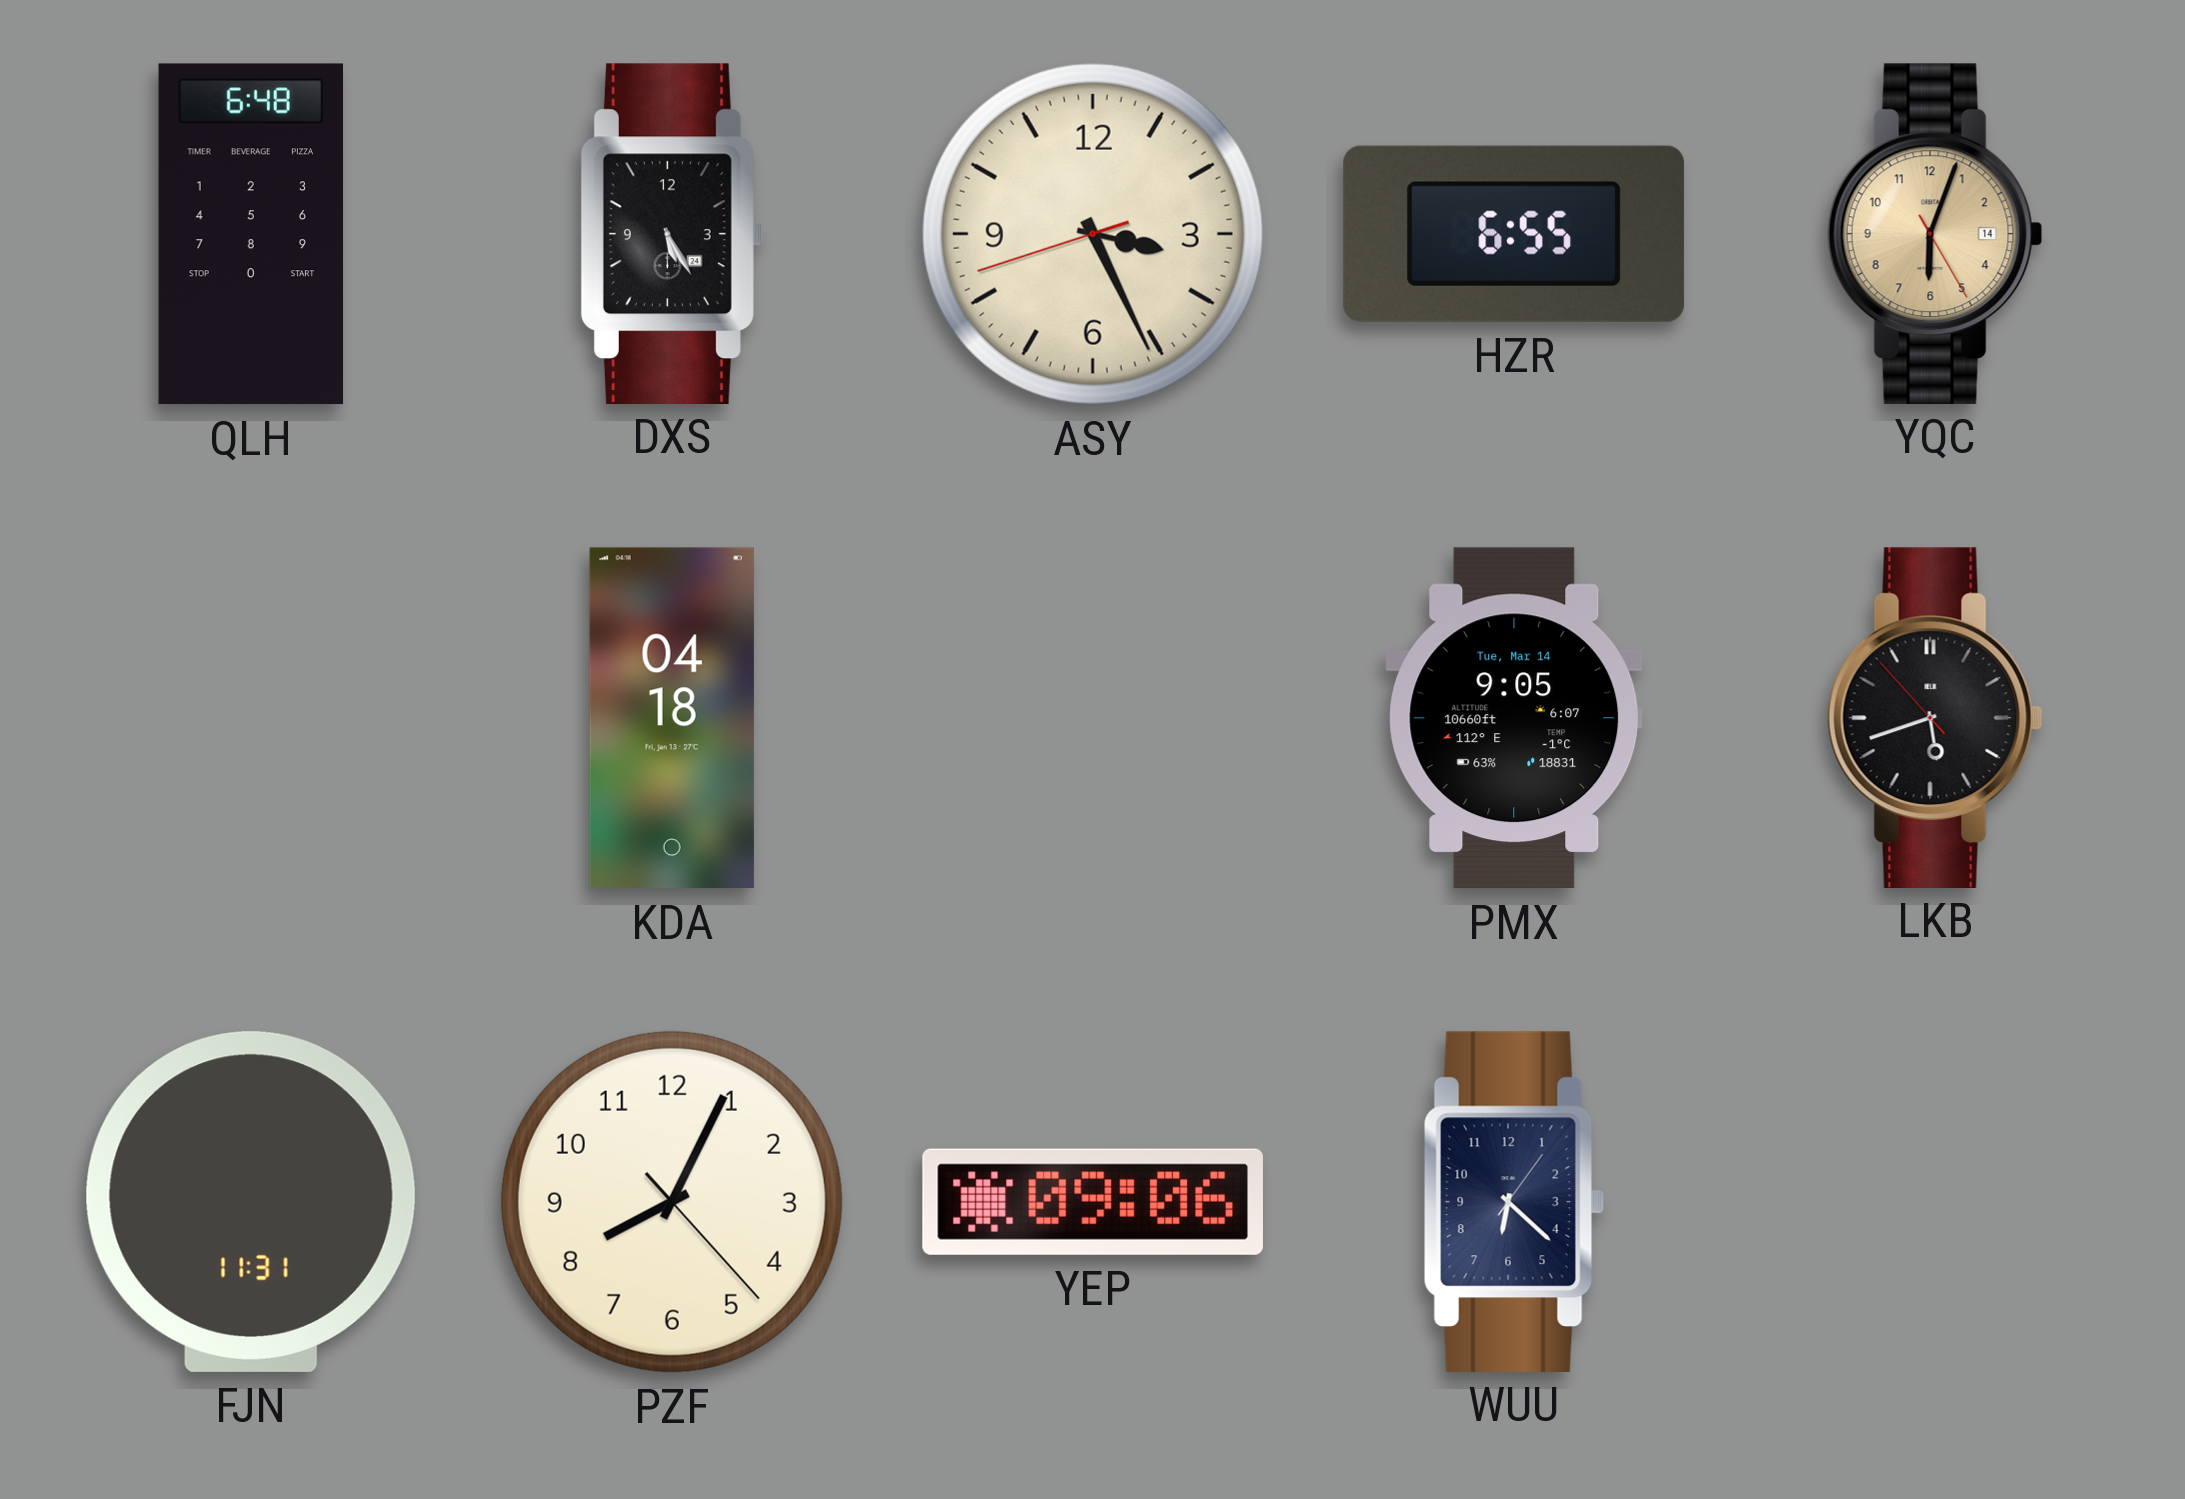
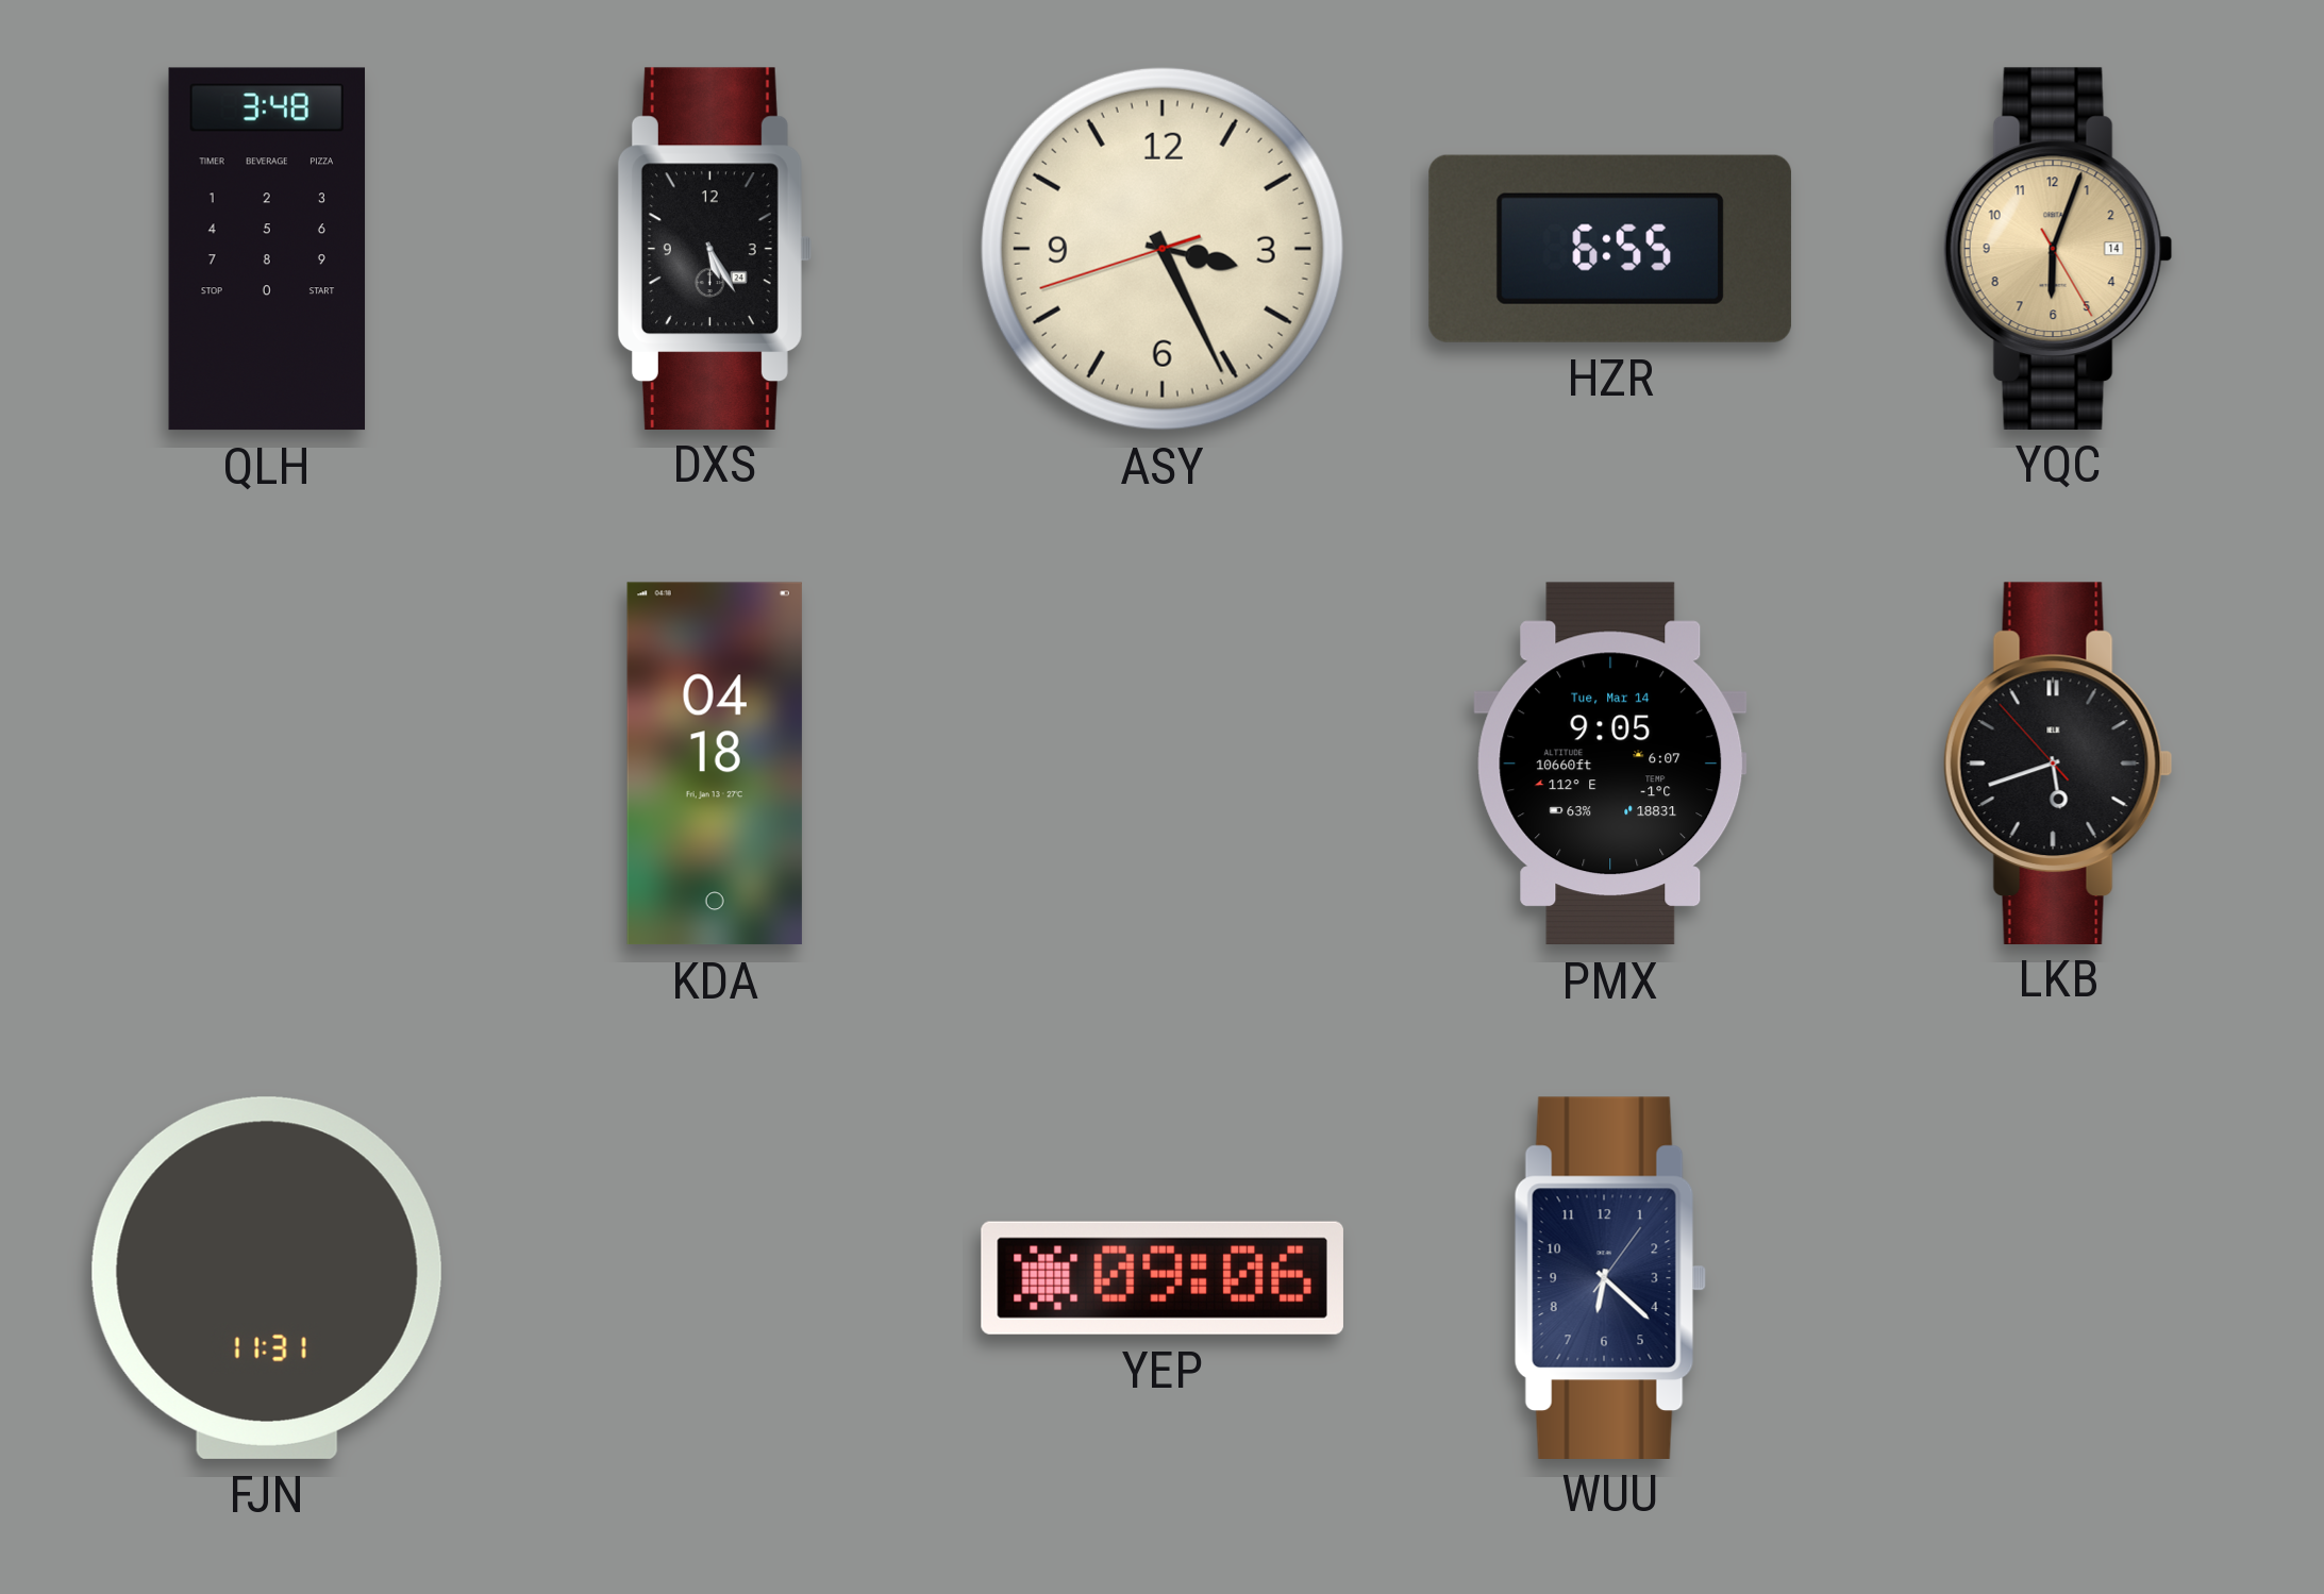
QLH: 6:48 -> 3:48
PZF: 8:04 -> none
